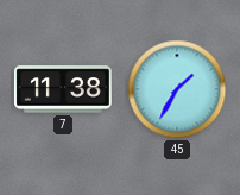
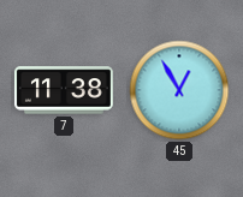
45: 1:35 -> 12:55
